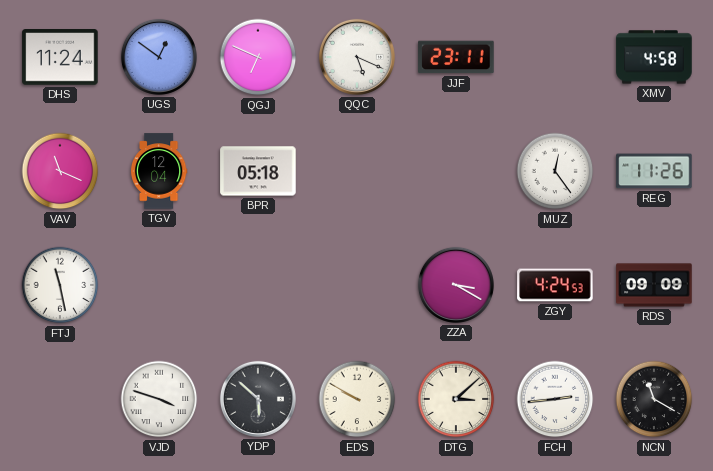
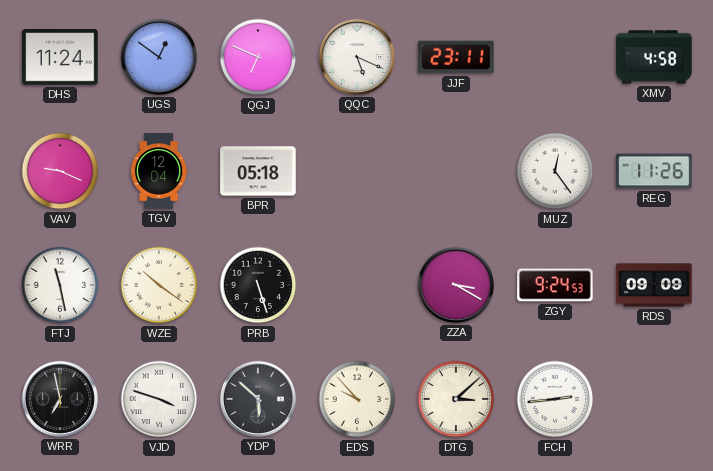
VAV: 11:19 -> 9:19
WZE: none -> 10:21
PRB: none -> 5:27
ZGY: 4:24 -> 9:24
WRR: none -> 6:58
EDS: 9:50 -> 9:53
NCN: 11:20 -> none
